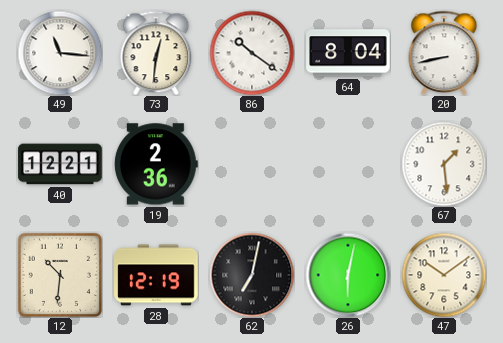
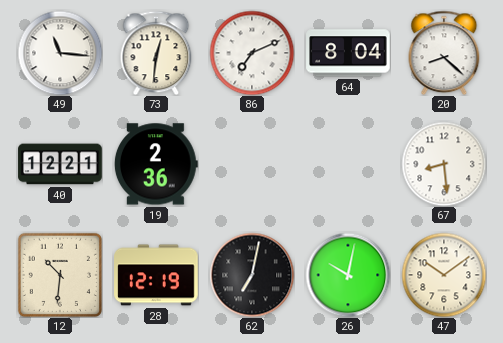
86: 10:21 -> 7:11
20: 8:43 -> 8:22
67: 1:29 -> 8:29
26: 6:02 -> 10:02
